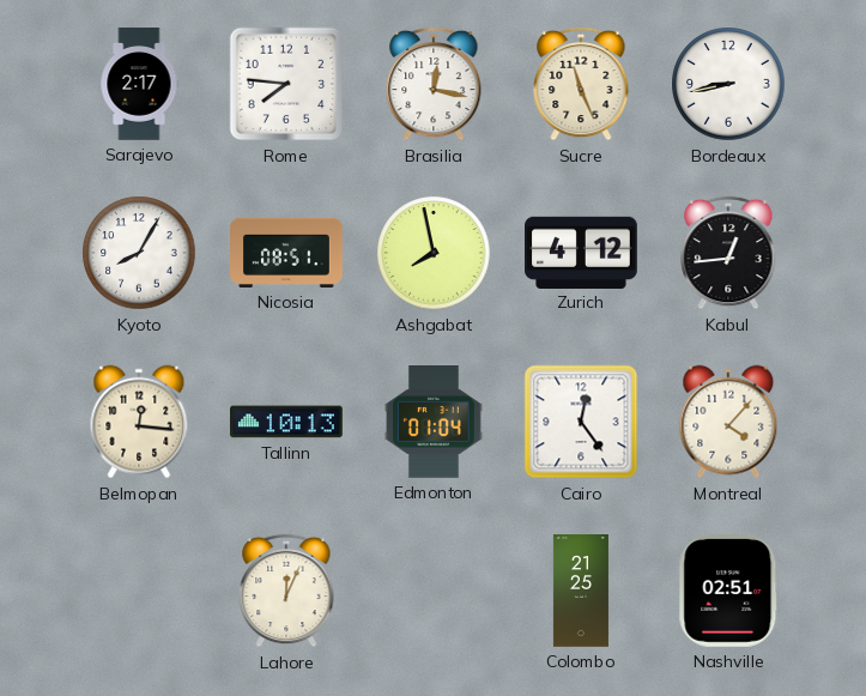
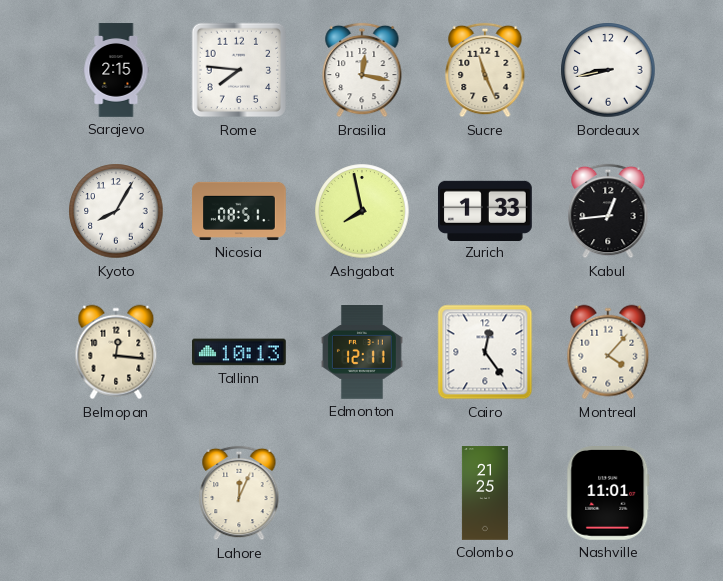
Sarajevo: 2:17 -> 2:15
Zurich: 4:12 -> 1:33
Edmonton: 01:04 -> 12:11
Nashville: 02:51 -> 11:01
